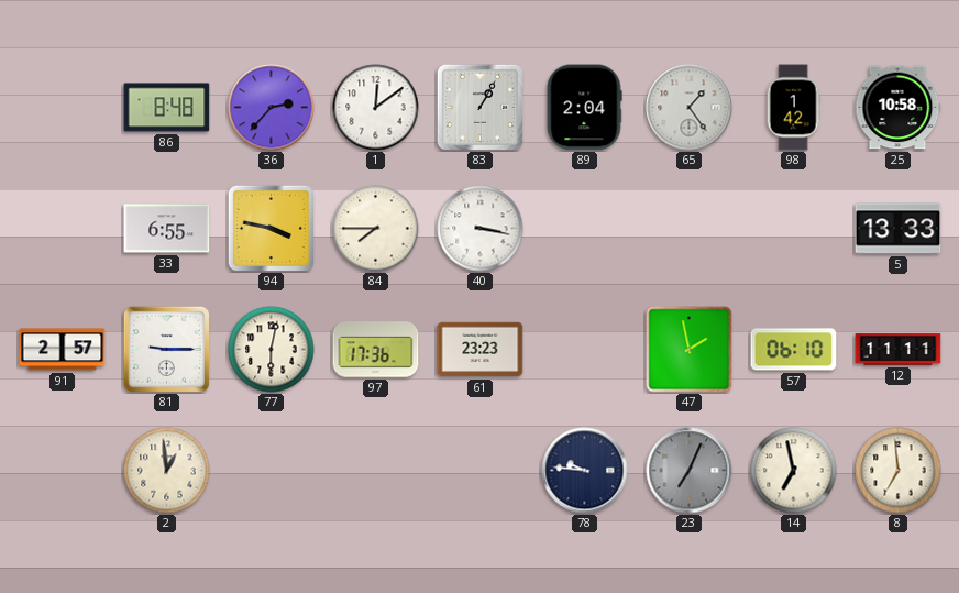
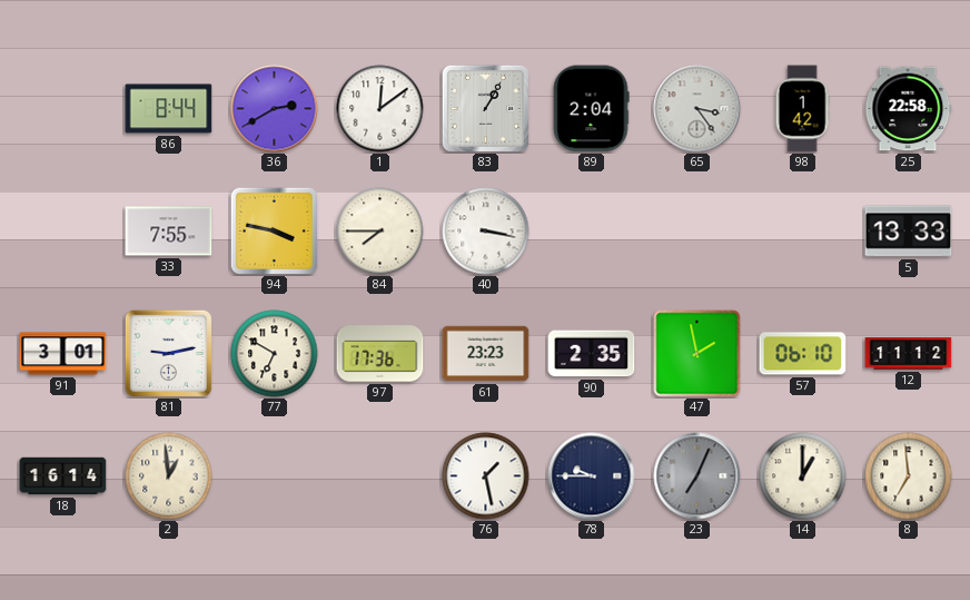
86: 8:48 -> 8:44
36: 2:37 -> 2:40
65: 1:24 -> 3:24
25: 10:58 -> 22:58
33: 6:55 -> 7:55
91: 2:57 -> 3:01
81: 9:15 -> 9:13
77: 6:02 -> 6:50
90: none -> 2:35
12: 11:11 -> 11:12
18: none -> 16:14
76: none -> 1:28
78: 9:46 -> 9:45
14: 6:58 -> 1:00
